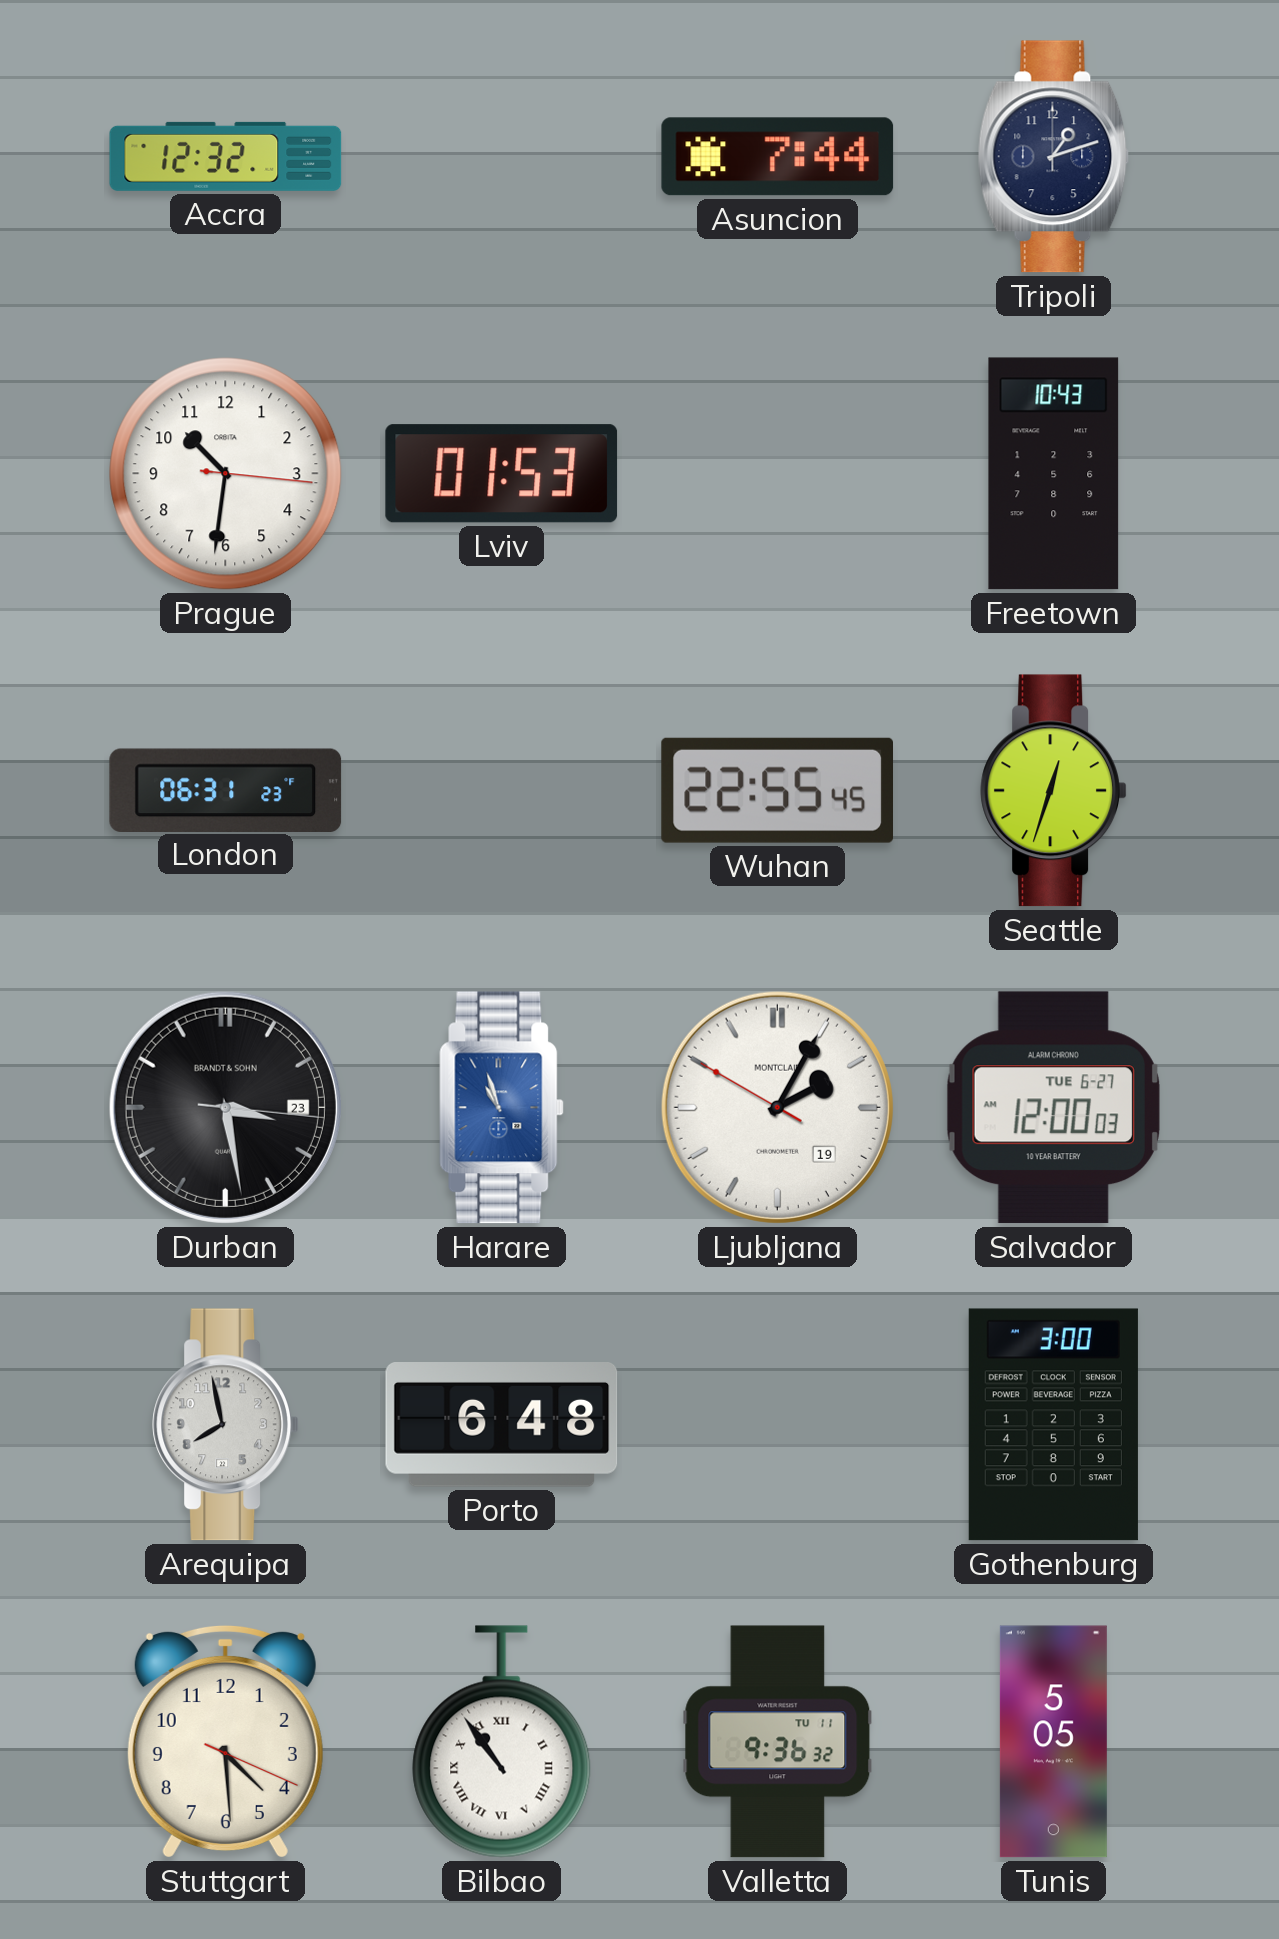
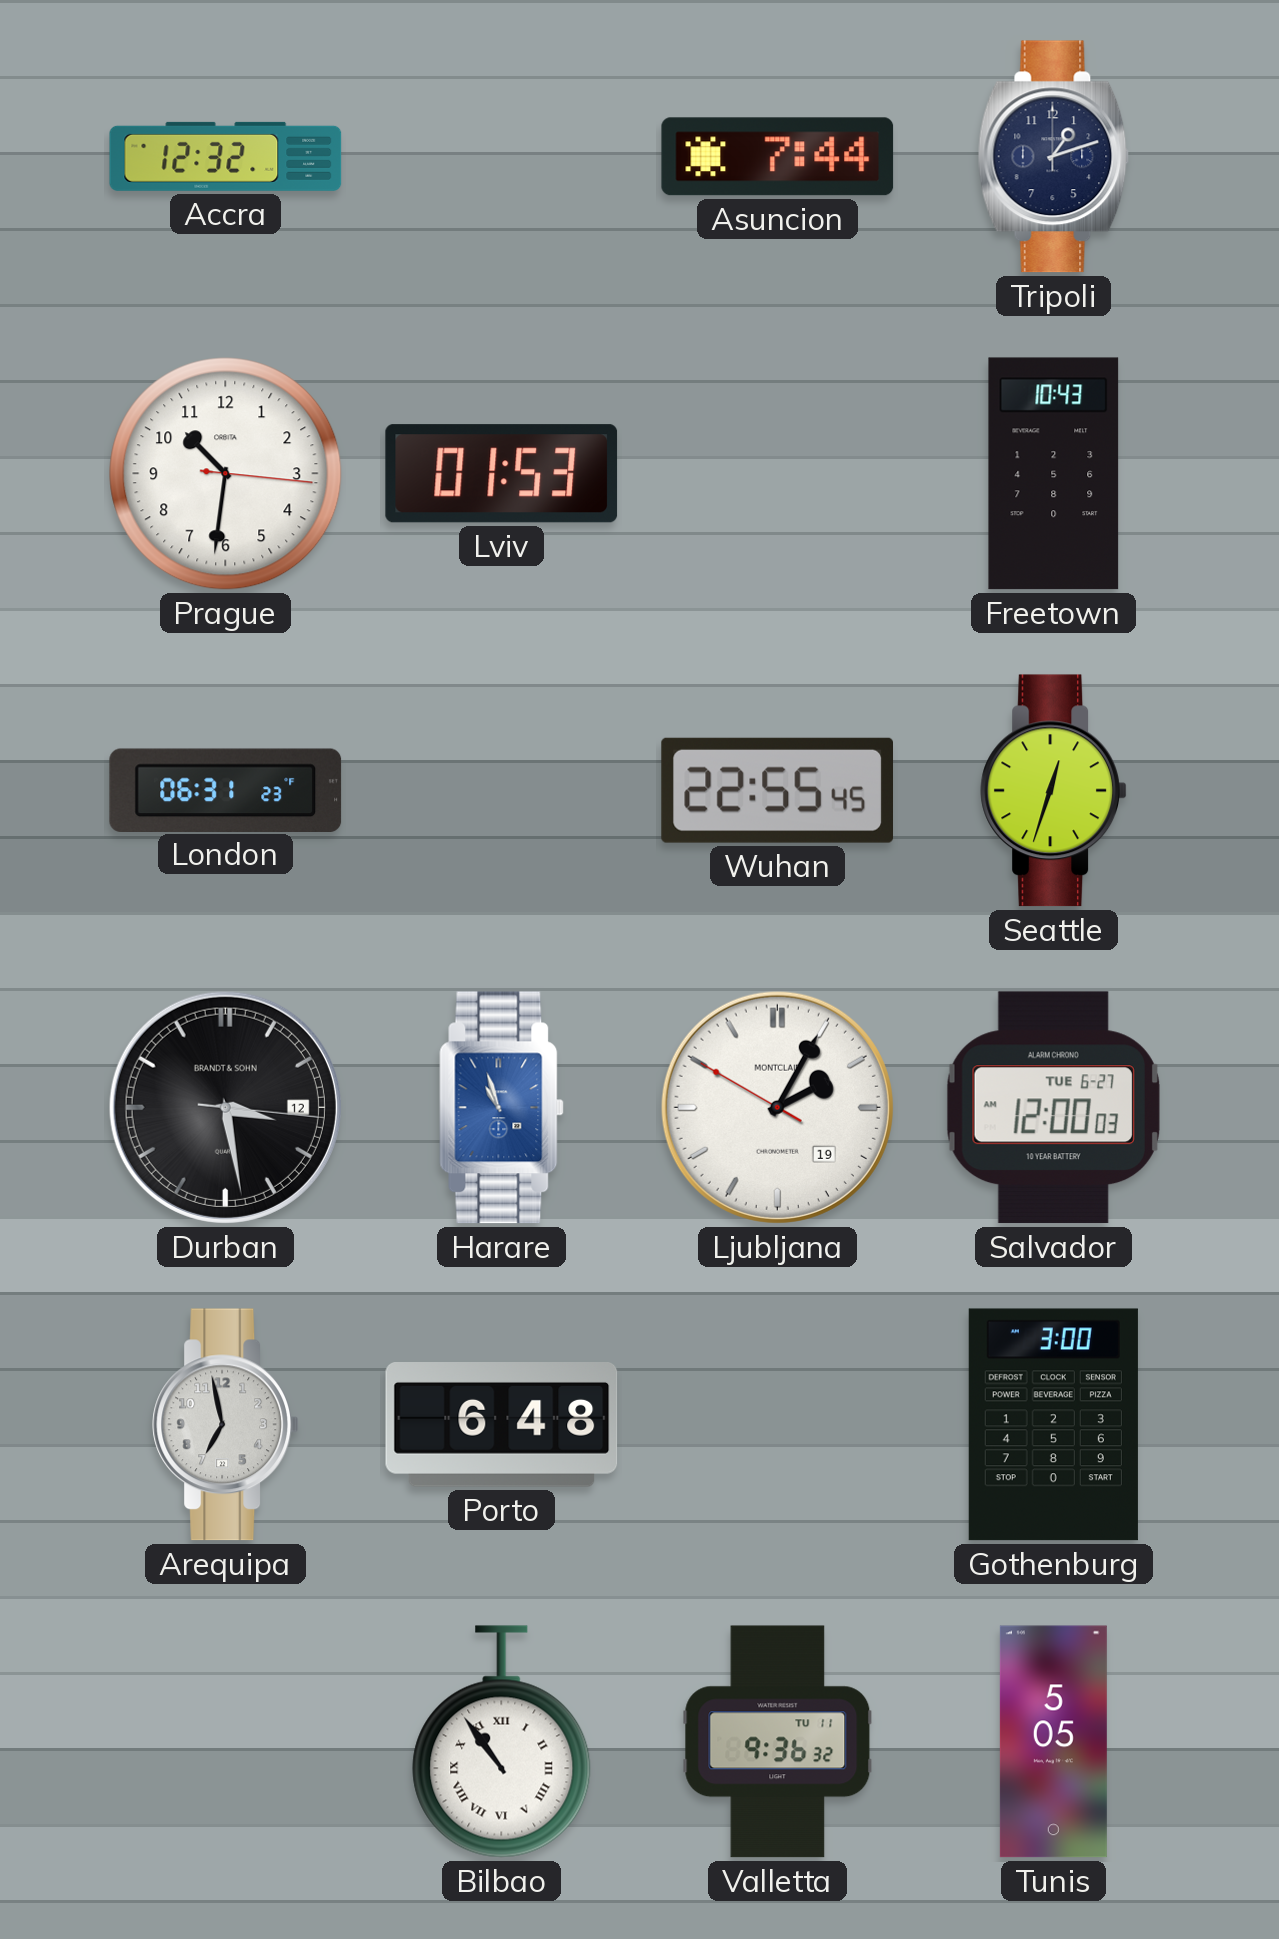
Durban date: 23 -> 12
Arequipa: 7:58 -> 6:58
Stuttgart: 4:29 -> none
